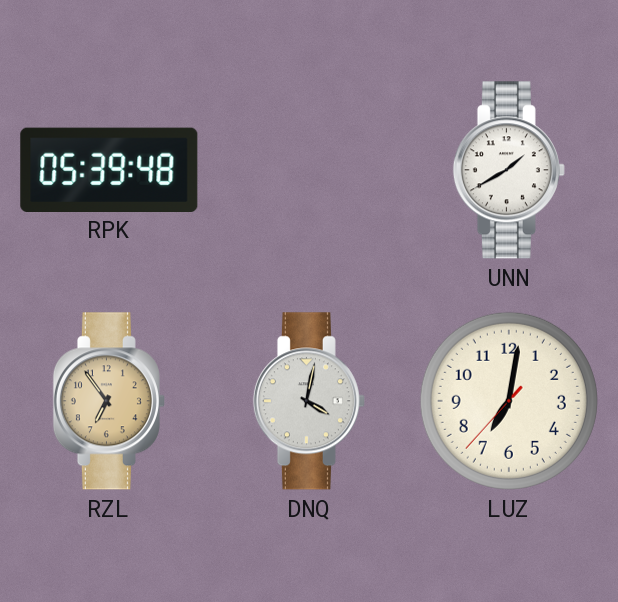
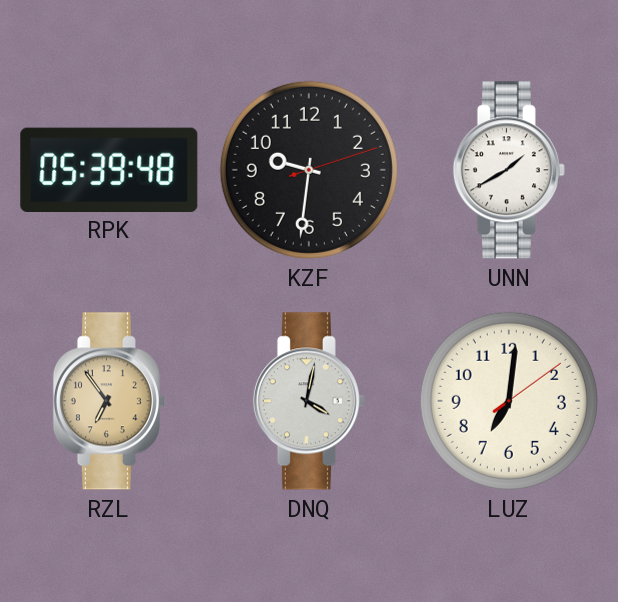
KZF: none -> 9:31
LUZ: 7:01:37 -> 7:01:09
